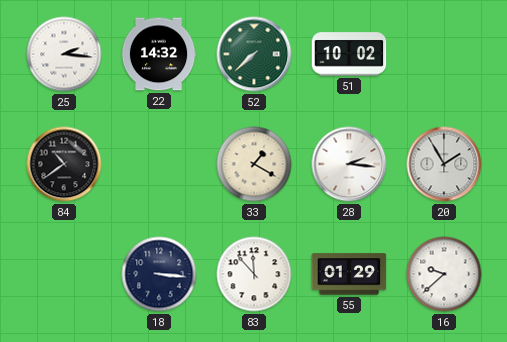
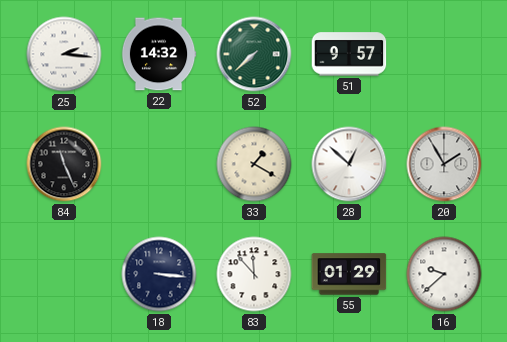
51: 10:02 -> 9:57
84: 10:39 -> 11:26
28: 2:16 -> 12:52
